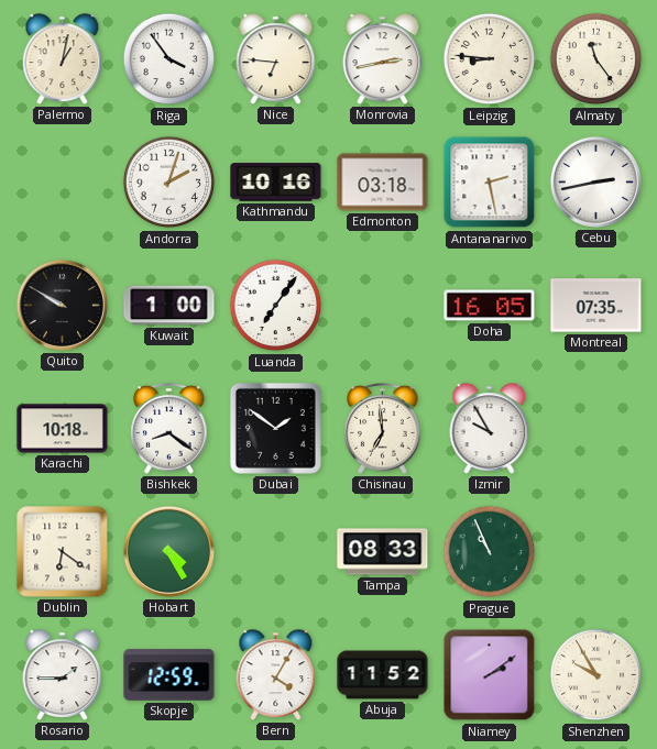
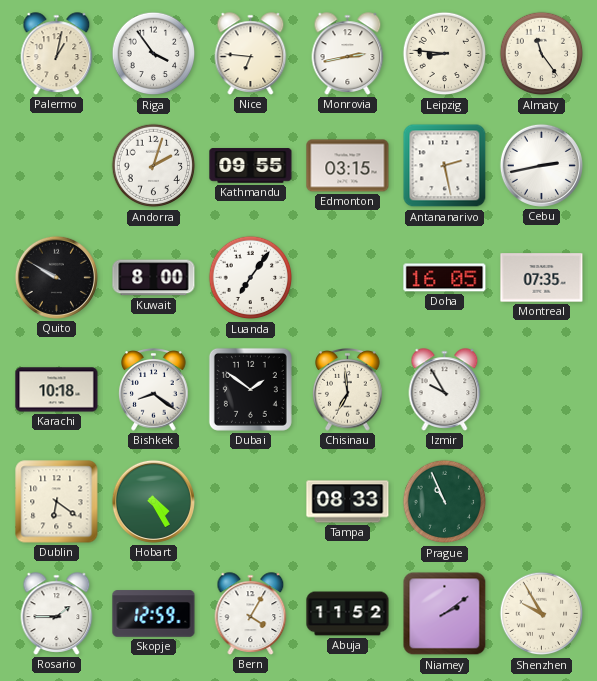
Kathmandu: 10:16 -> 09:55
Edmonton: 03:18 -> 03:15
Kuwait: 1:00 -> 8:00
